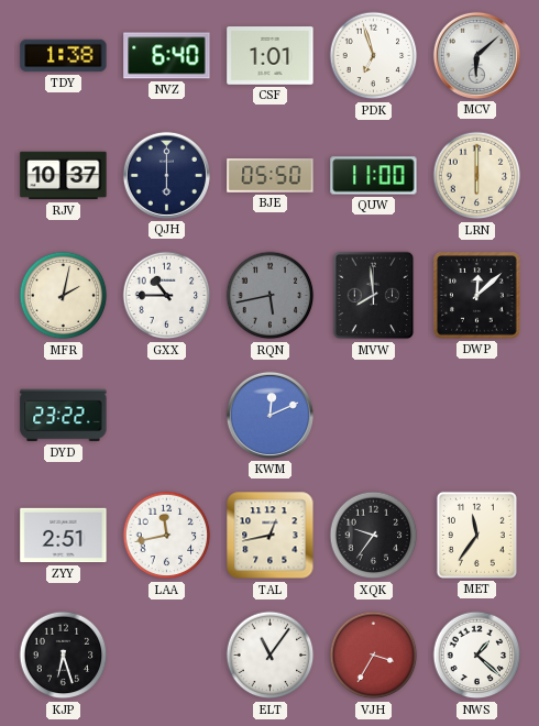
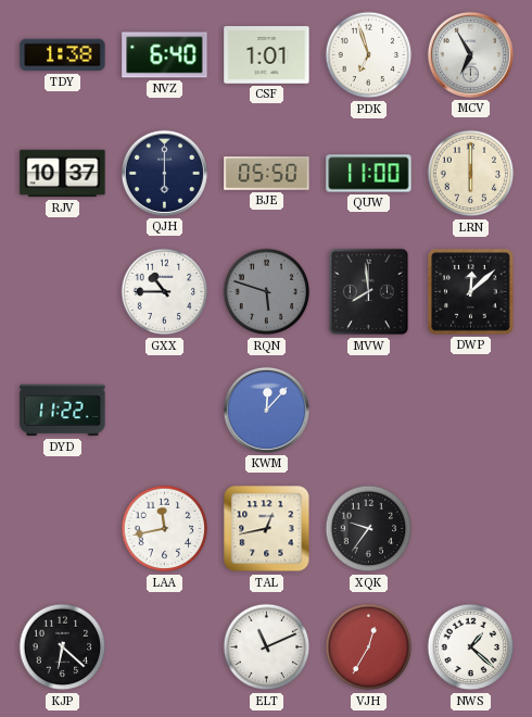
MCV: 6:08 -> 6:55
MFR: 2:02 -> none
RQN: 5:43 -> 5:48
DYD: 23:22 -> 11:22
KWM: 12:11 -> 12:07
ZYY: 2:51 -> none
MET: 11:36 -> none
KJP: 6:27 -> 6:22
ELT: 11:06 -> 11:11
VJH: 3:35 -> 12:35
